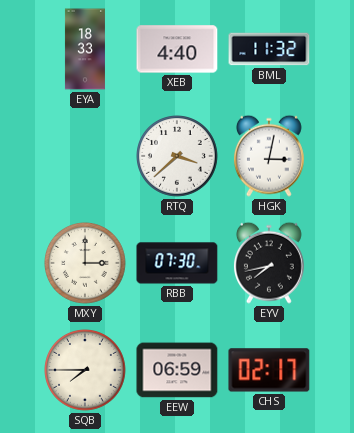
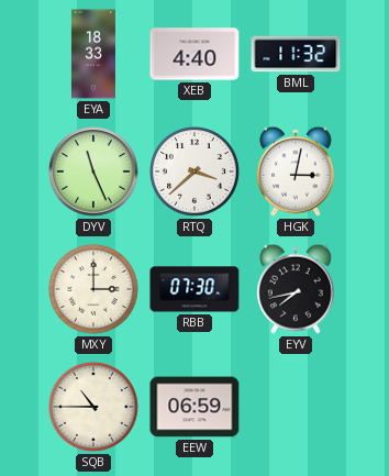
DYV: none -> 11:26
SQB: 7:45 -> 10:45
CHS: 02:17 -> none
